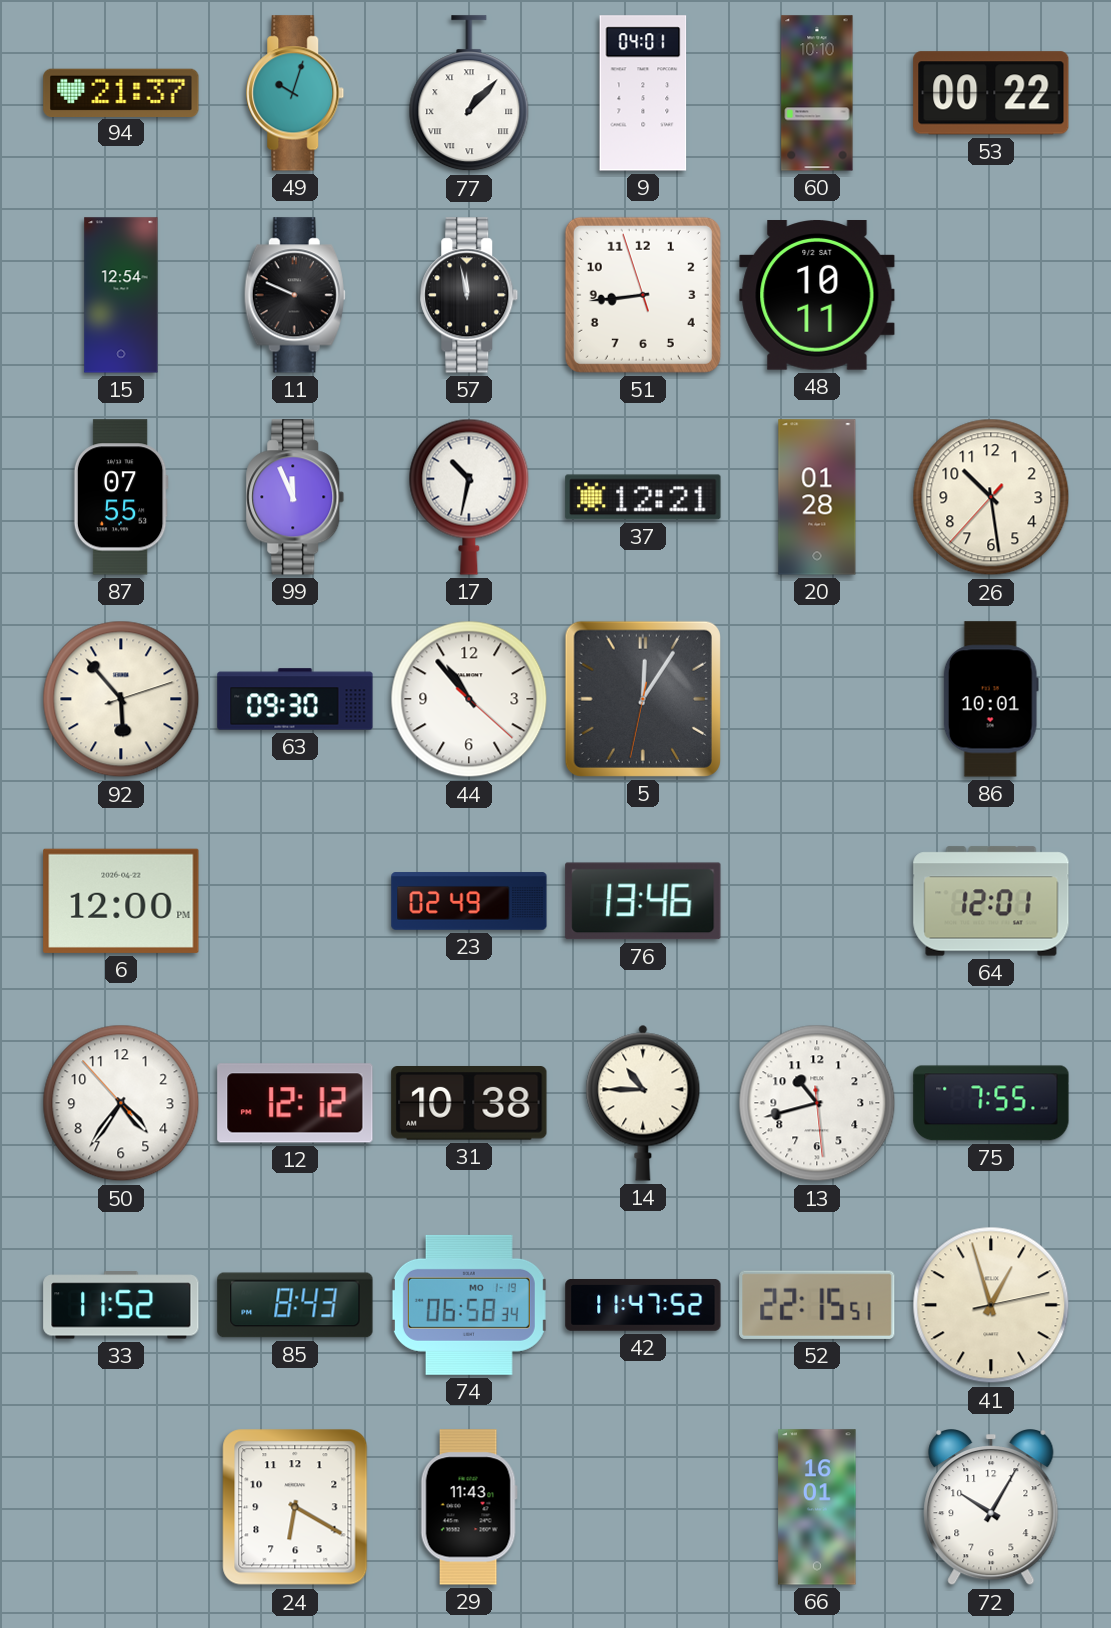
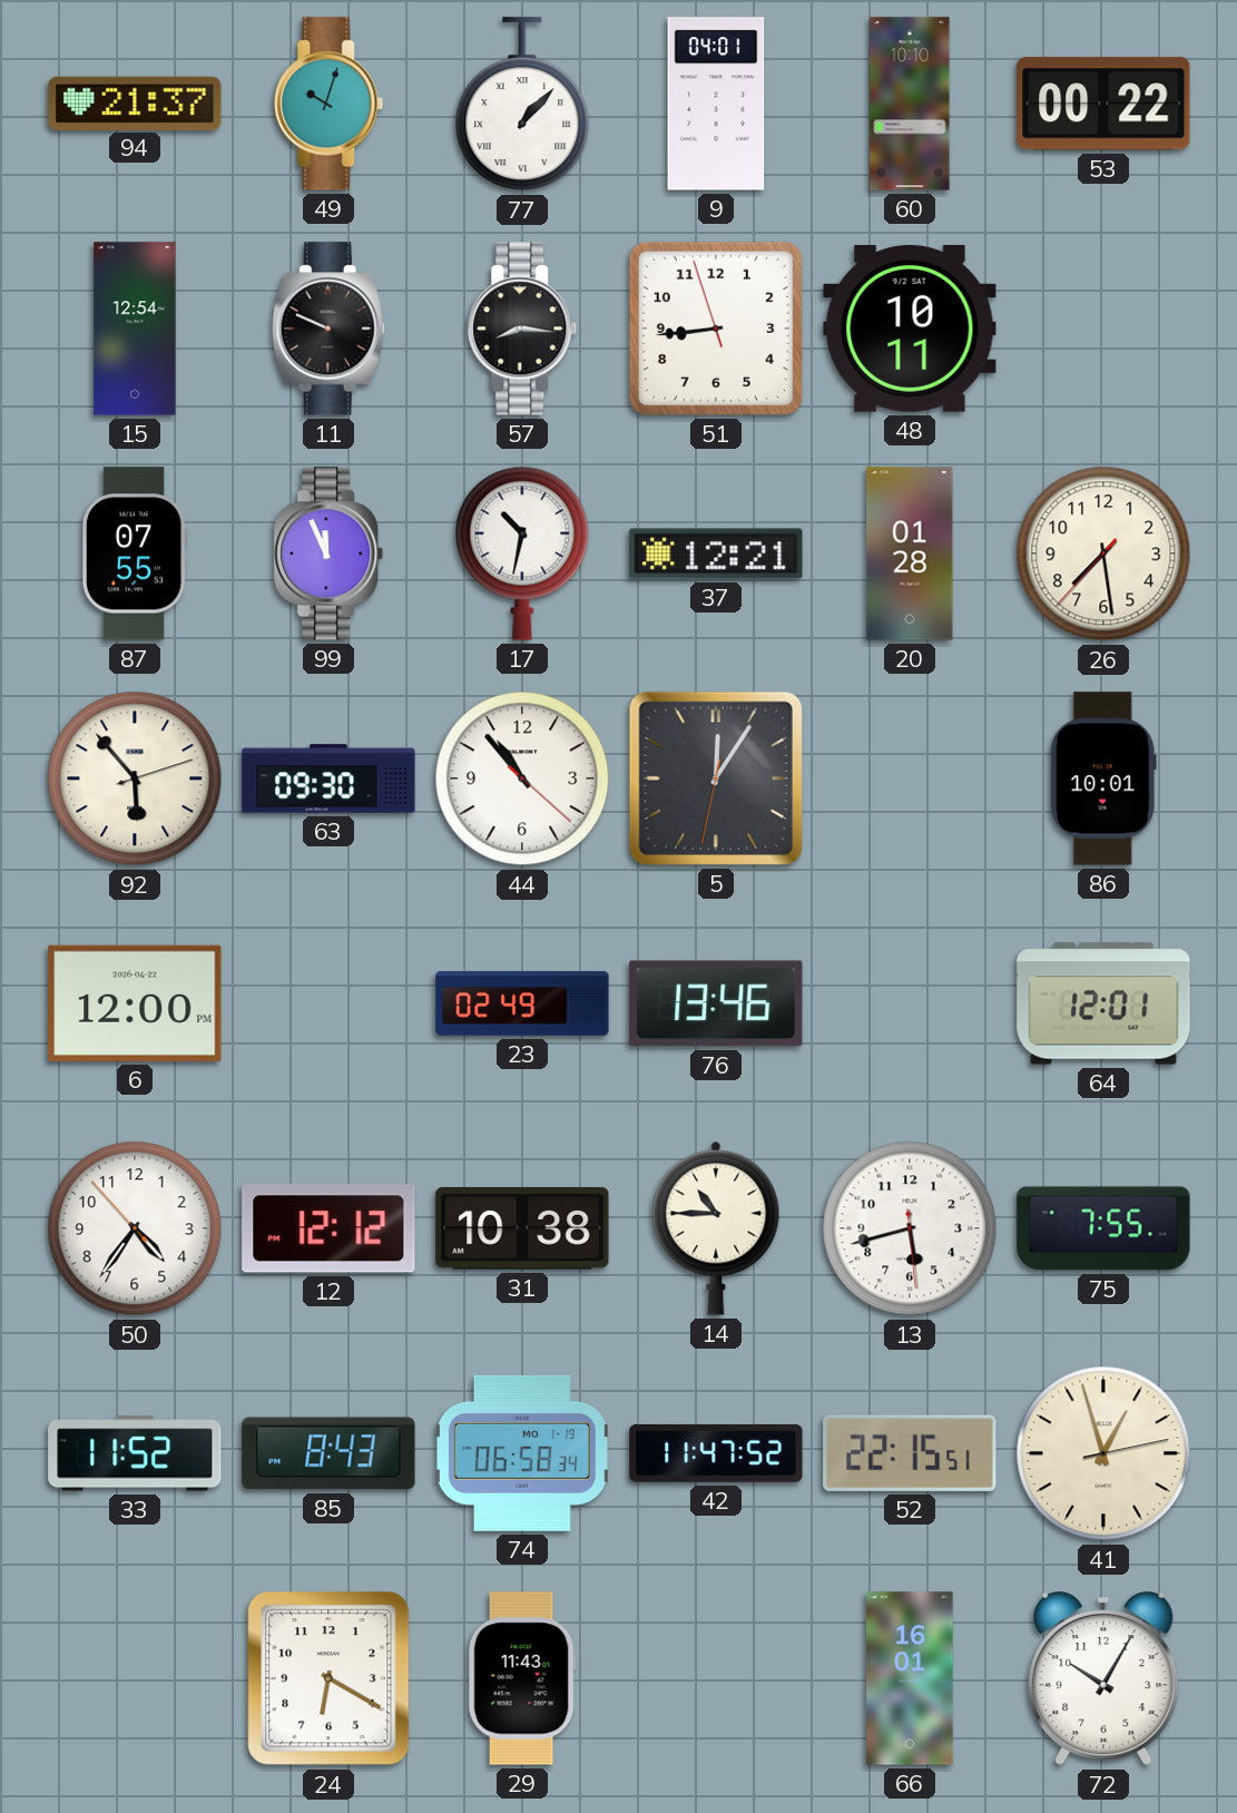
57: 11:58 -> 8:16
26: 10:28 -> 7:28
13: 10:42 -> 5:42
